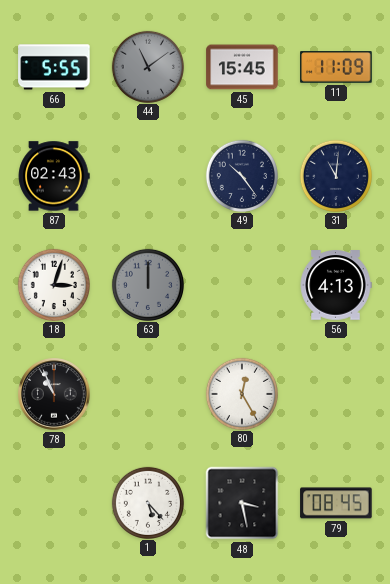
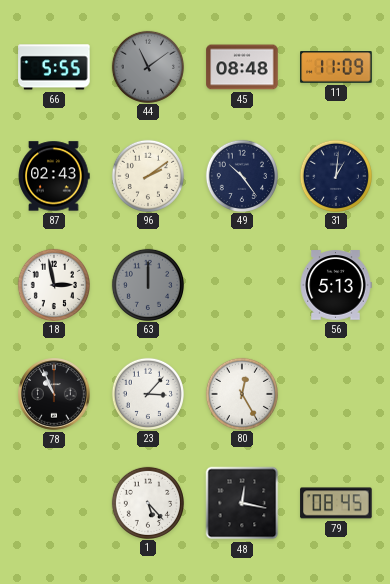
45: 15:45 -> 08:48
96: none -> 2:09
31: 11:01 -> 1:01
18: 3:03 -> 2:58
56: 4:13 -> 5:13
23: none -> 3:07
48: 3:28 -> 12:17
